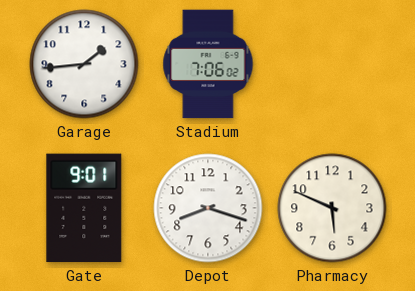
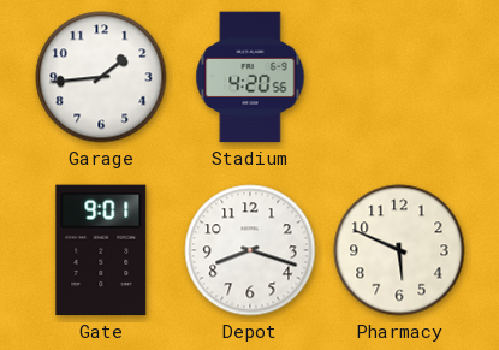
Stadium: 7:06 -> 4:20
